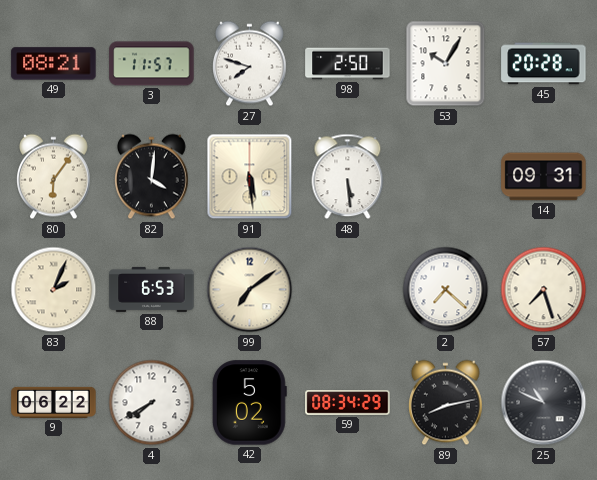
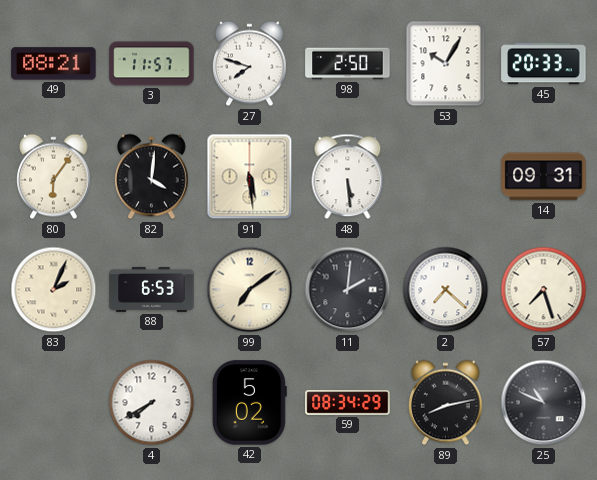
45: 20:28 -> 20:33
11: none -> 2:01
9: 06:22 -> none
